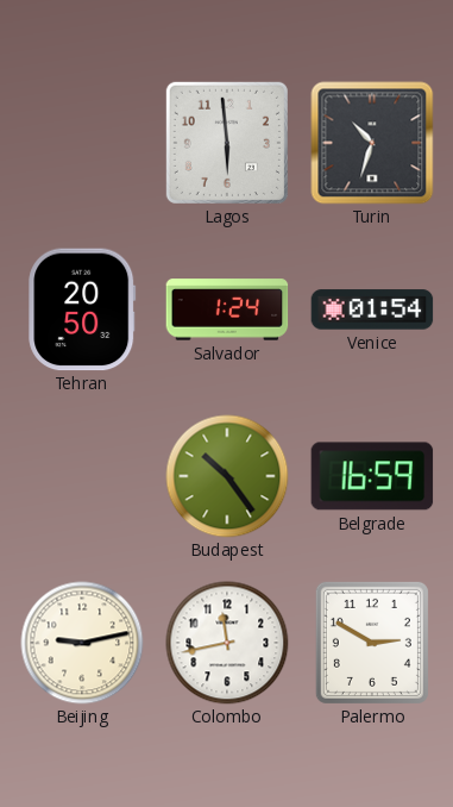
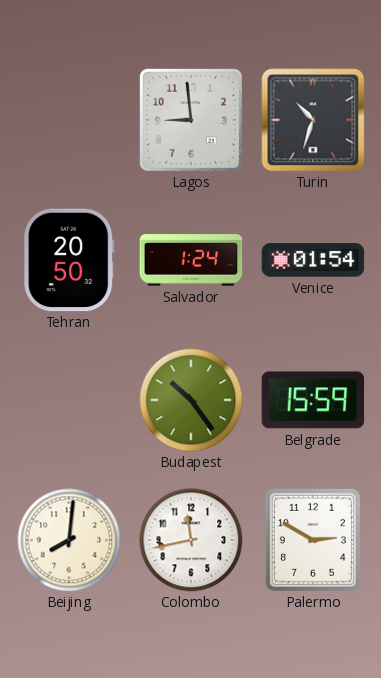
Lagos: 5:59 -> 8:59
Belgrade: 16:59 -> 15:59
Beijing: 9:13 -> 8:01
